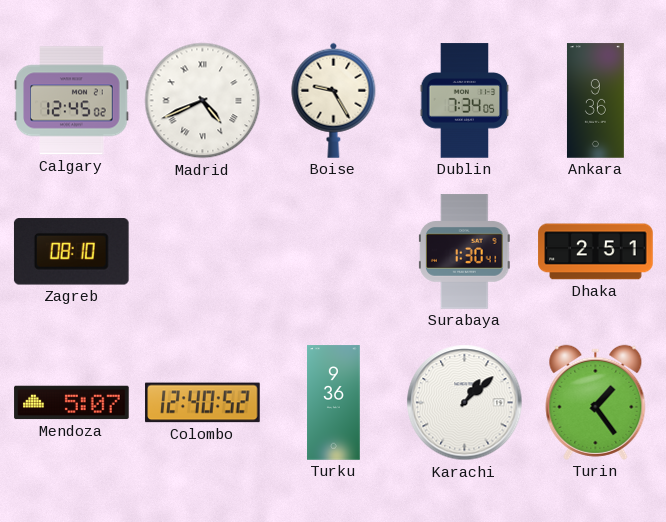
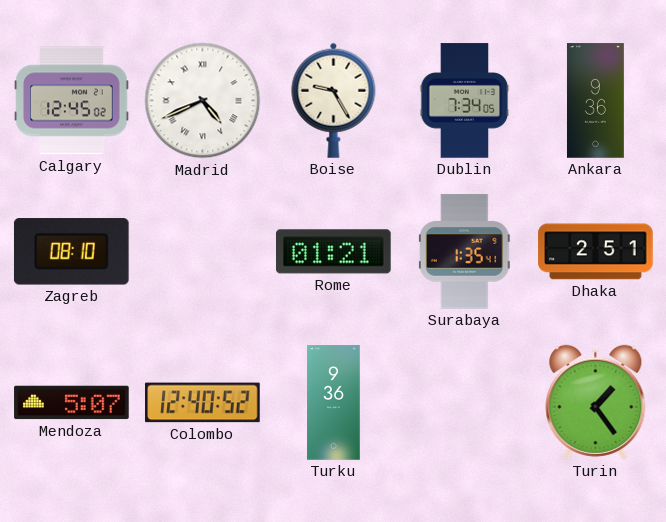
Rome: none -> 01:21
Surabaya: 1:30 -> 1:35
Karachi: 1:08 -> none
